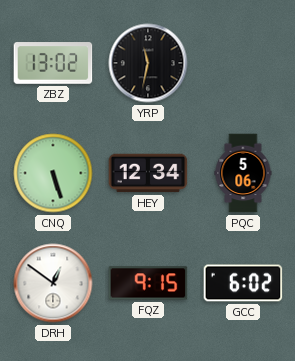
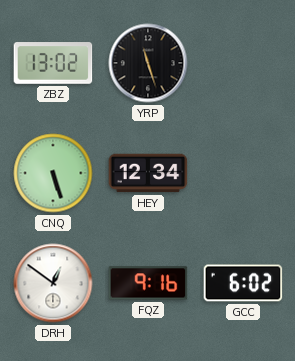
YRP: 11:32 -> 11:27
PQC: 5:06 -> none
FQZ: 9:15 -> 9:16
